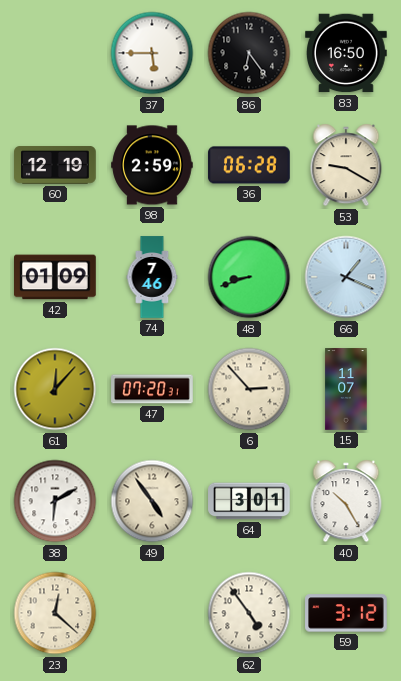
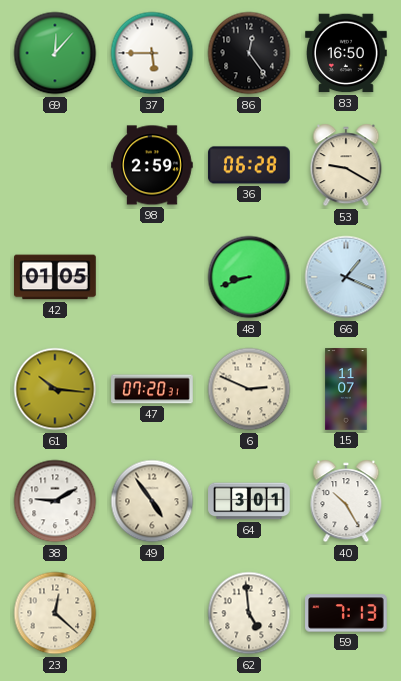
69: none -> 12:07
86: 6:24 -> 12:24
60: 12:19 -> none
42: 01:09 -> 01:05
74: 7:46 -> none
61: 12:07 -> 10:16
6: 2:53 -> 2:49
38: 6:10 -> 9:10
62: 4:54 -> 4:59
59: 3:12 -> 7:13
